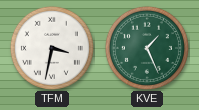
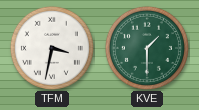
KVE: 1:26 -> 1:30
